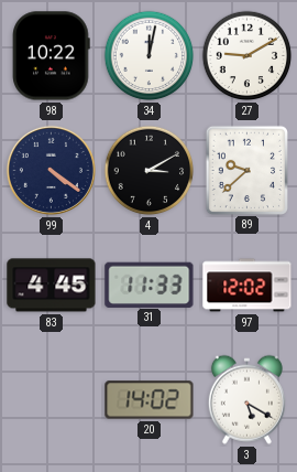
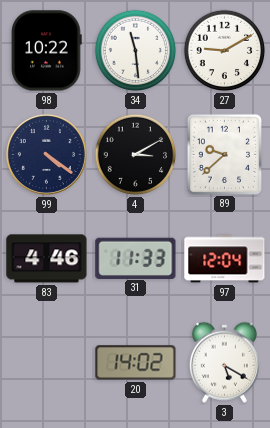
34: 12:02 -> 11:29
83: 4:45 -> 4:46
97: 12:02 -> 12:04
